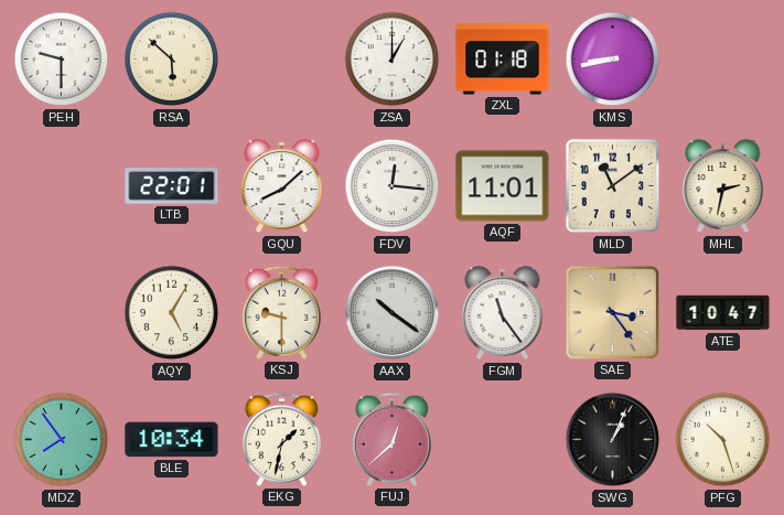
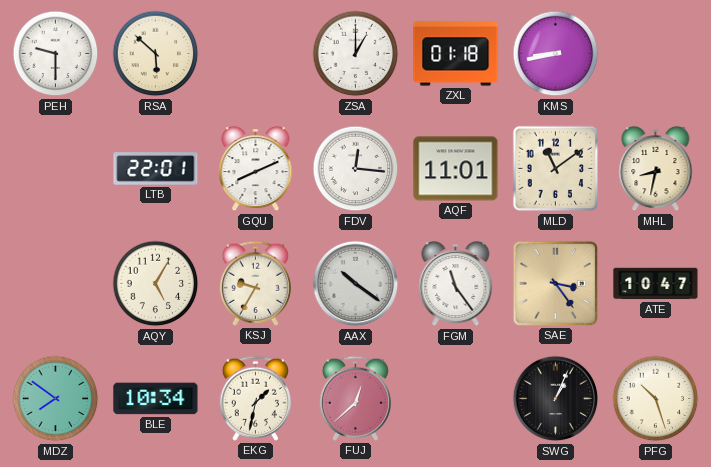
GQU: 8:08 -> 8:11
MHL: 2:32 -> 8:32
KSJ: 9:30 -> 9:35
MDZ: 7:54 -> 7:51
